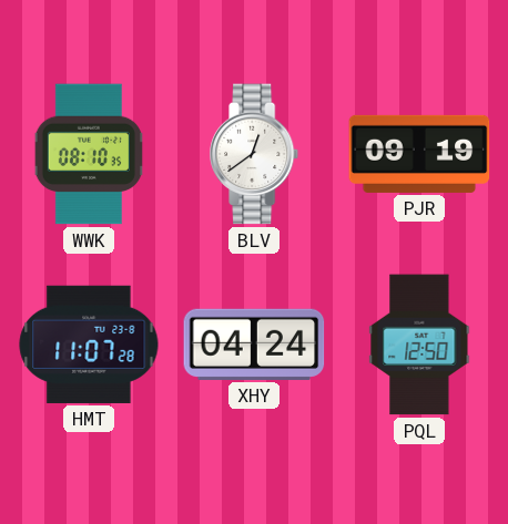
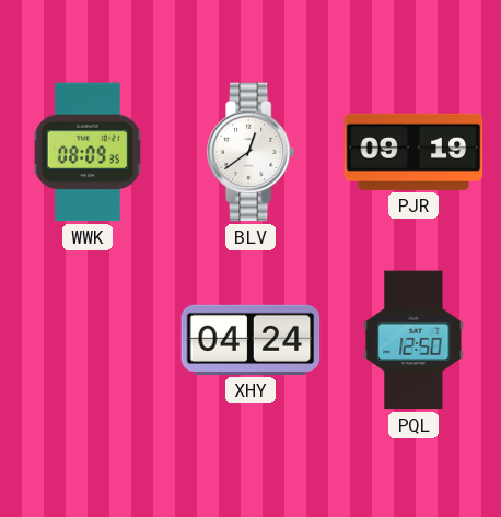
WWK: 08:10 -> 08:09
HMT: 11:07 -> none
